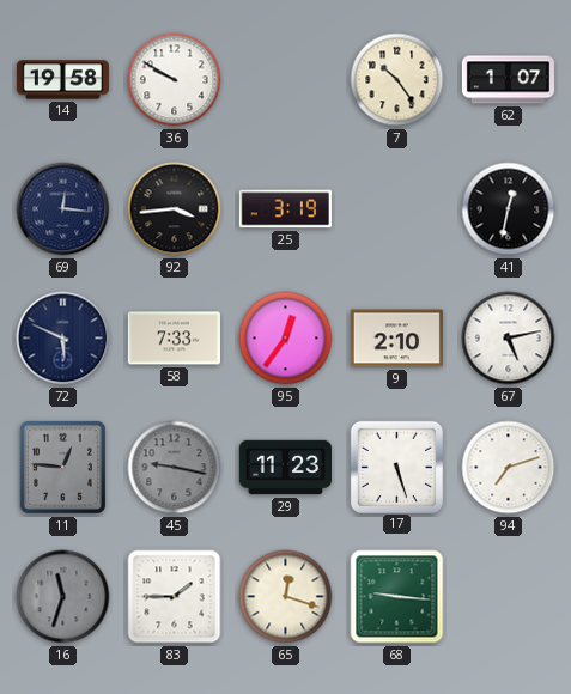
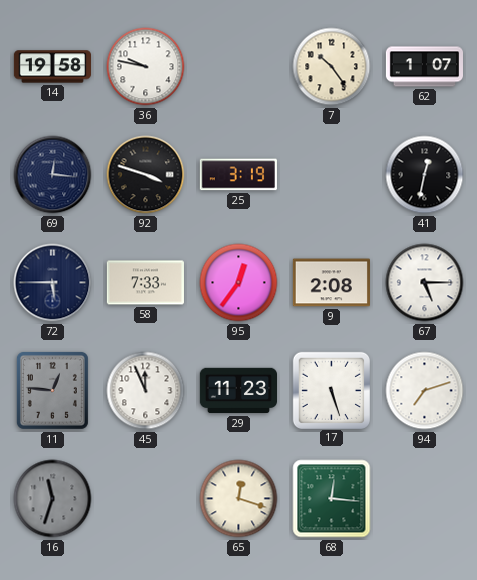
36: 9:50 -> 9:47
92: 3:44 -> 3:48
72: 5:49 -> 5:45
9: 2:10 -> 2:08
67: 5:13 -> 5:15
45: 9:17 -> 11:56
45 dial: grey -> white
83: 1:45 -> none
68: 9:16 -> 12:16
